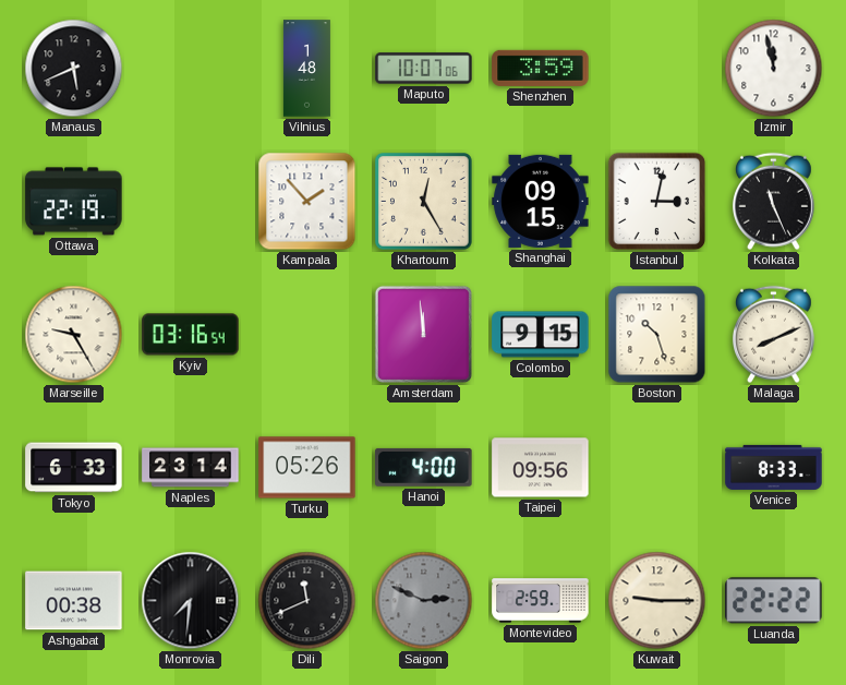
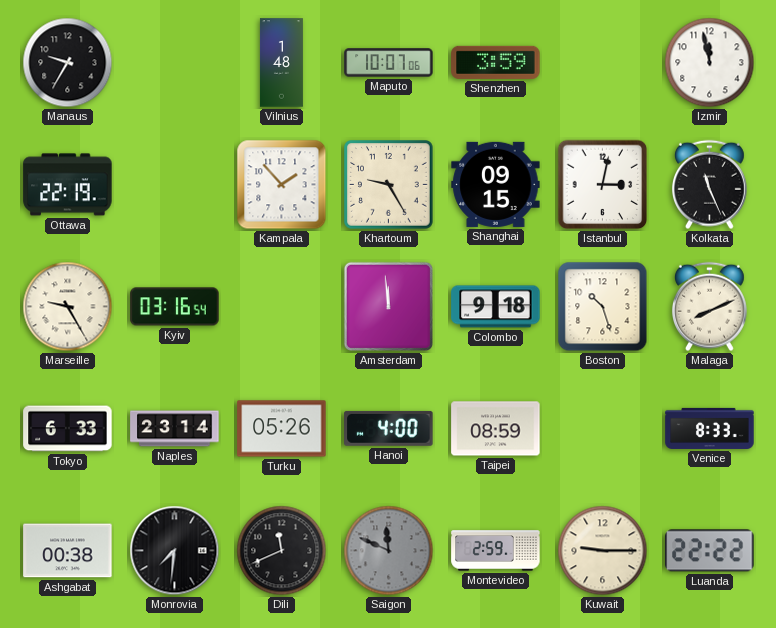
Manaus: 5:41 -> 9:35
Khartoum: 12:25 -> 9:25
Colombo: 9:15 -> 9:18
Taipei: 09:56 -> 08:59
Saigon: 2:49 -> 11:49
